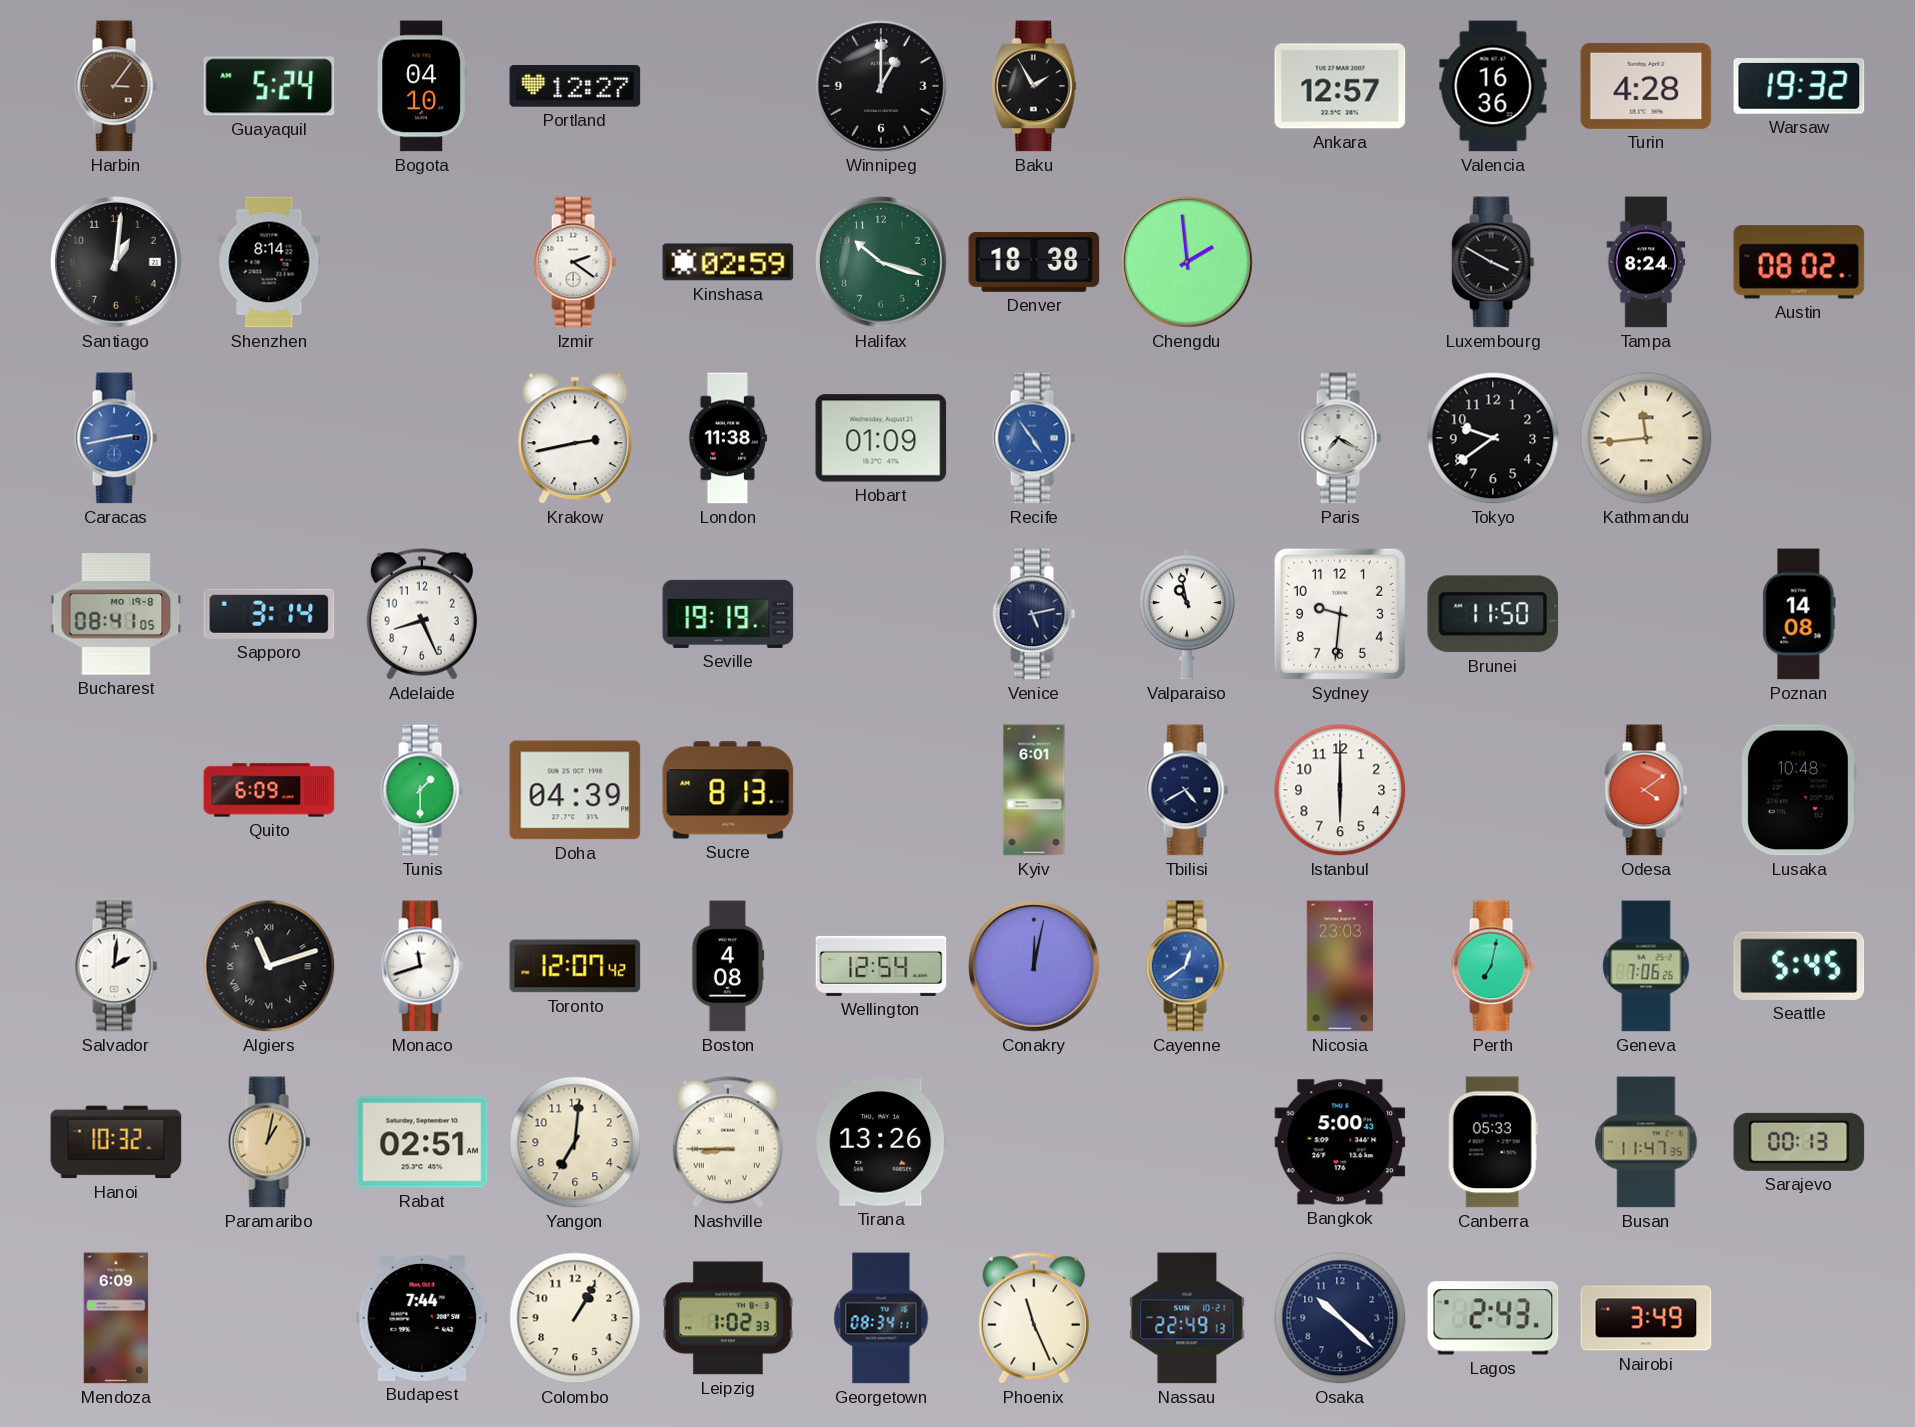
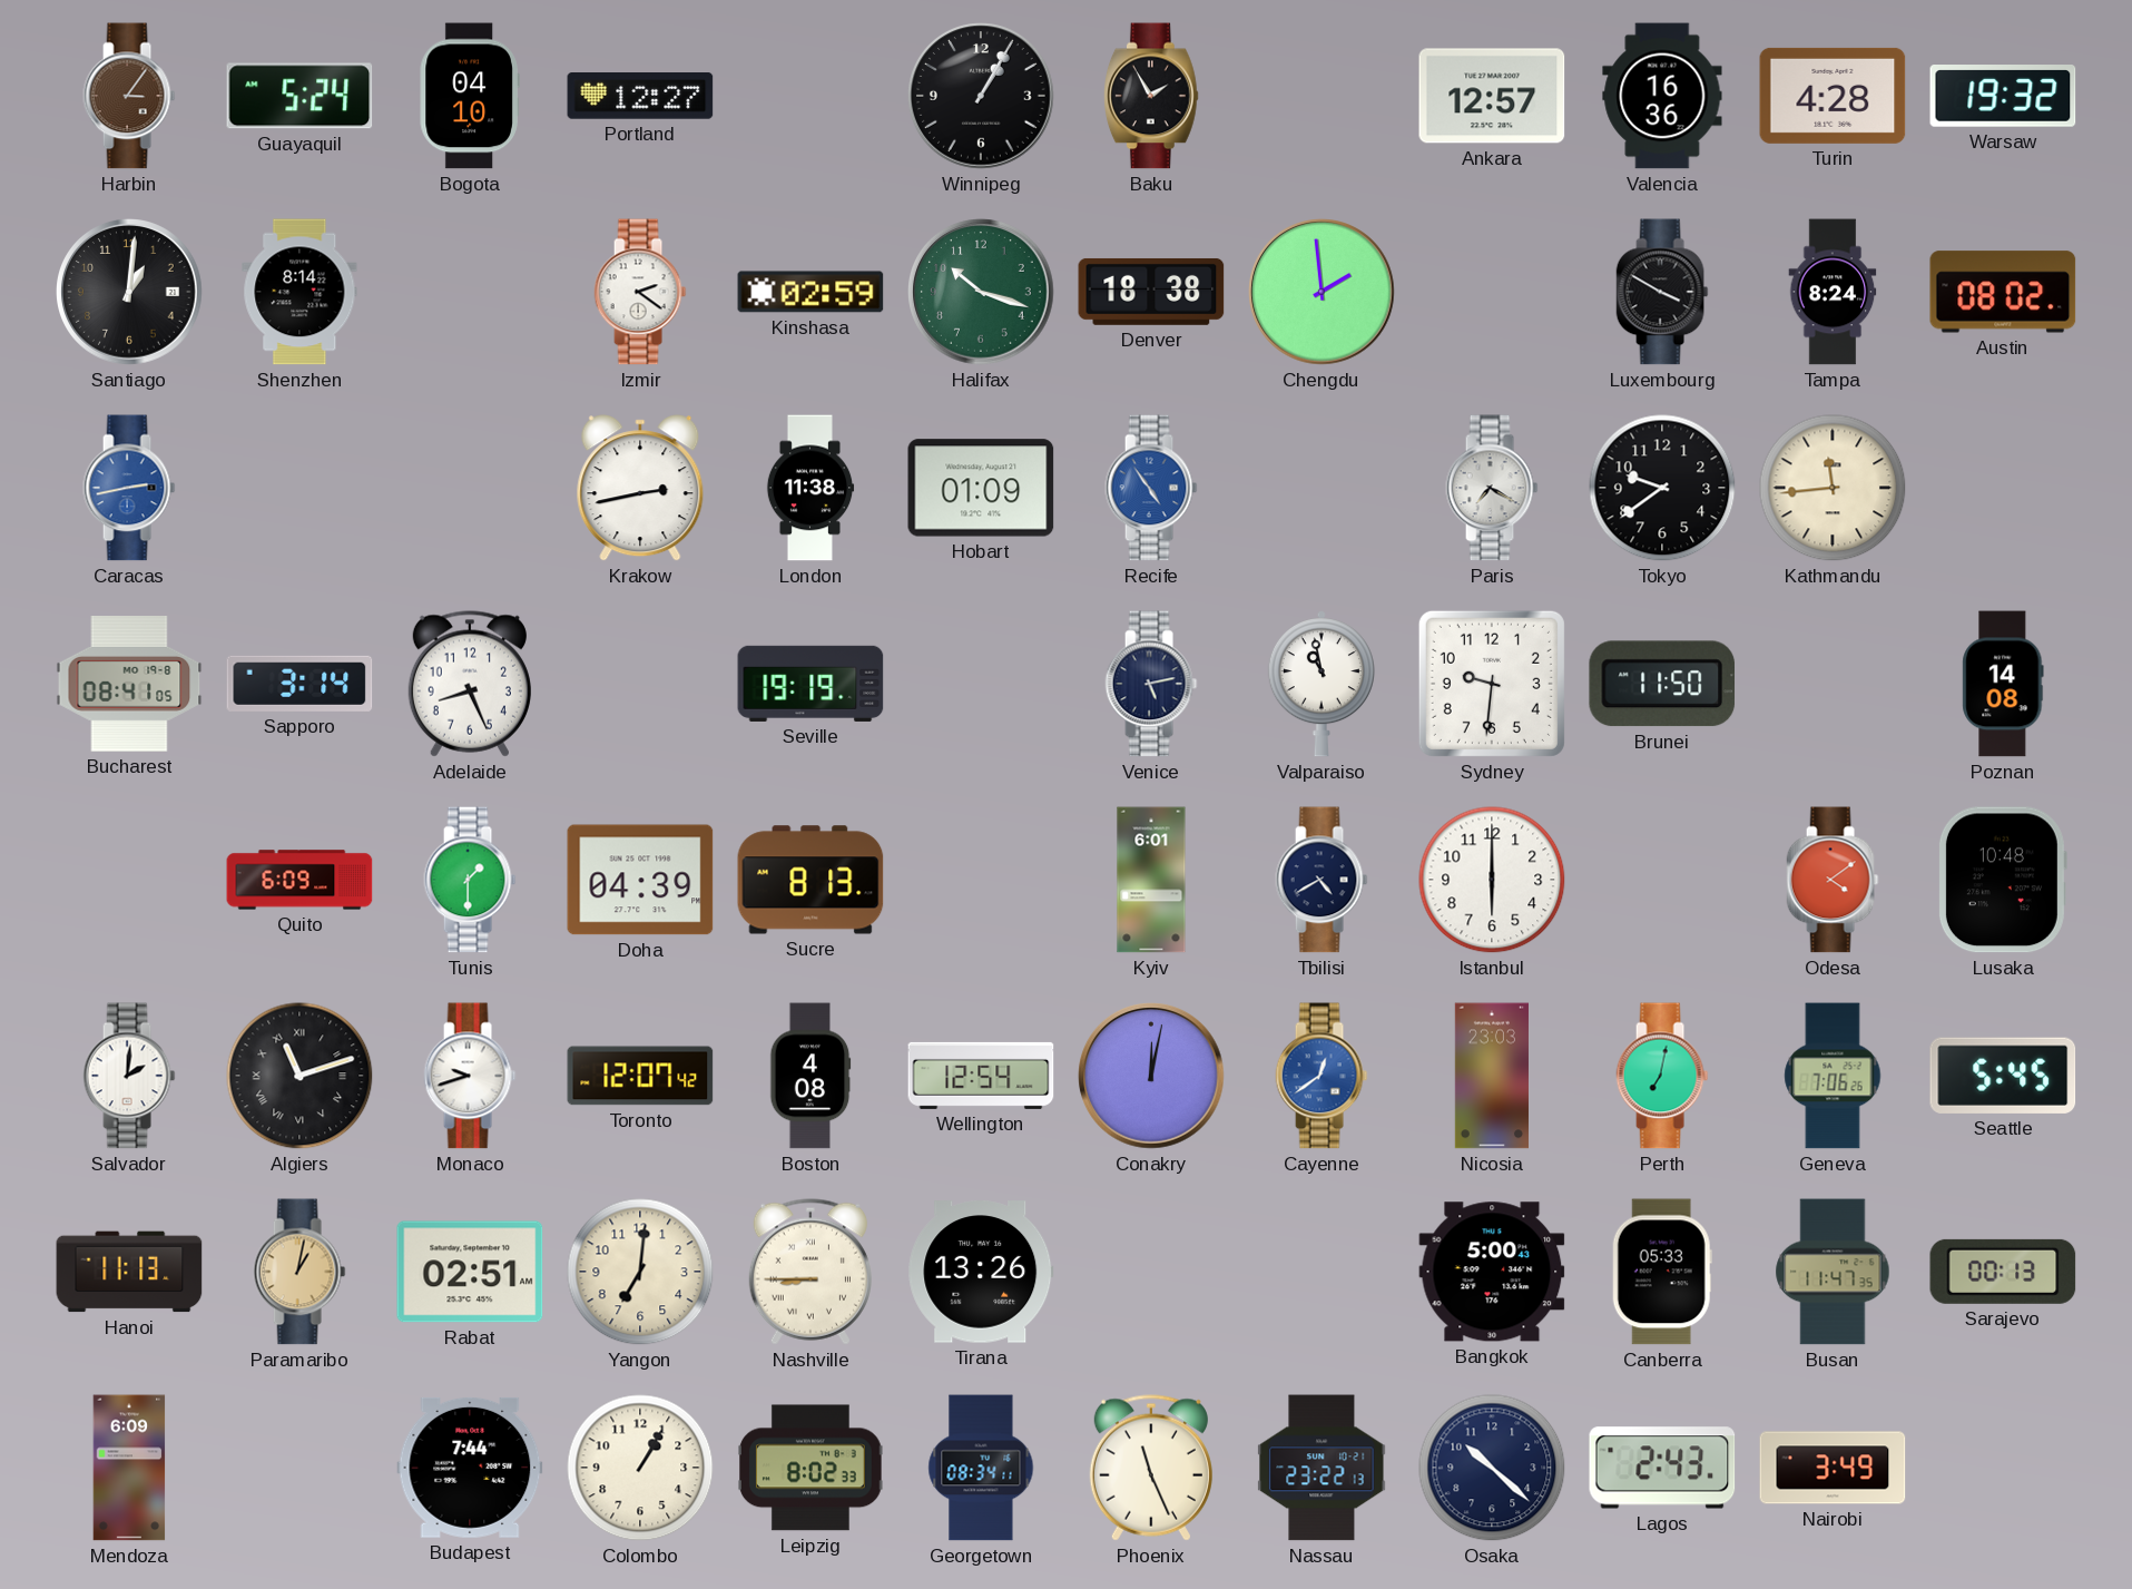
Winnipeg: 1:00 -> 1:05
Monaco: 11:42 -> 9:42
Hanoi: 10:32 -> 11:13
Leipzig: 1:02 -> 8:02
Nassau: 22:49 -> 23:22
